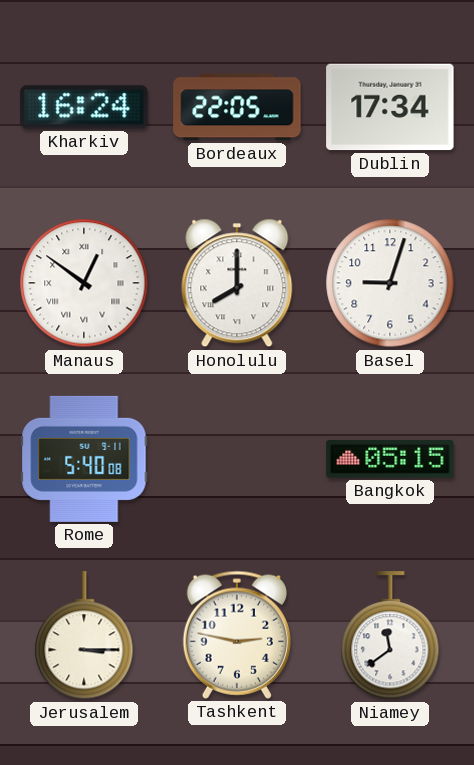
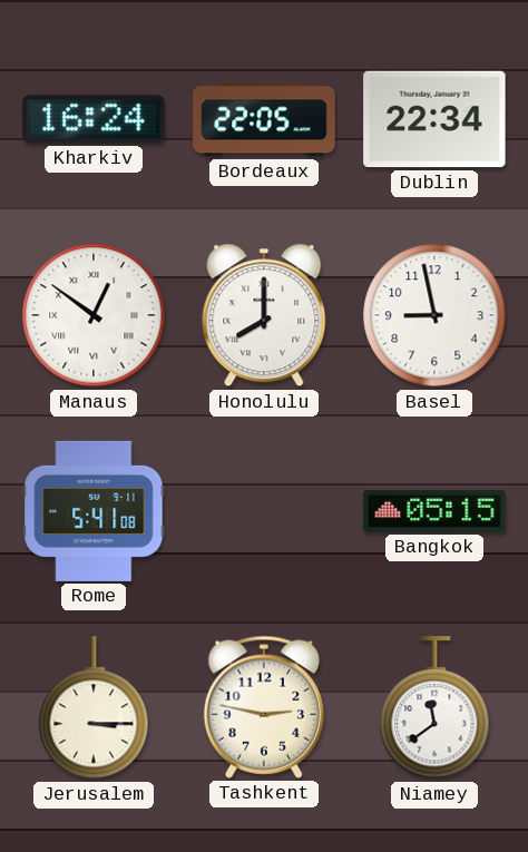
Dublin: 17:34 -> 22:34
Basel: 9:03 -> 8:58
Rome: 5:40 -> 5:41
